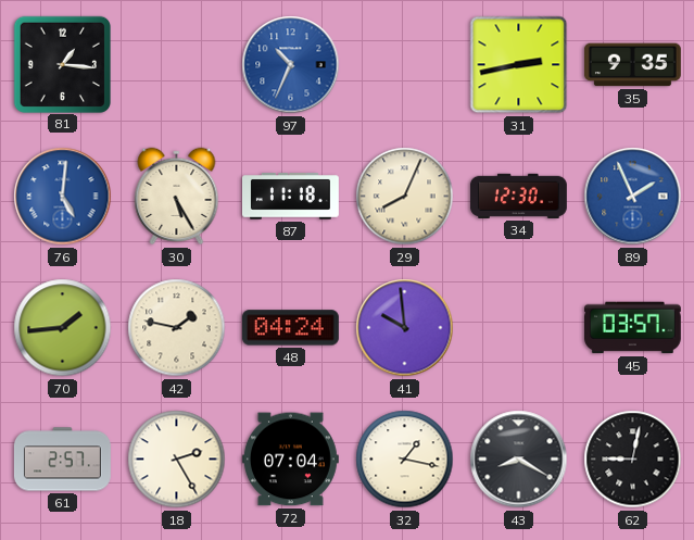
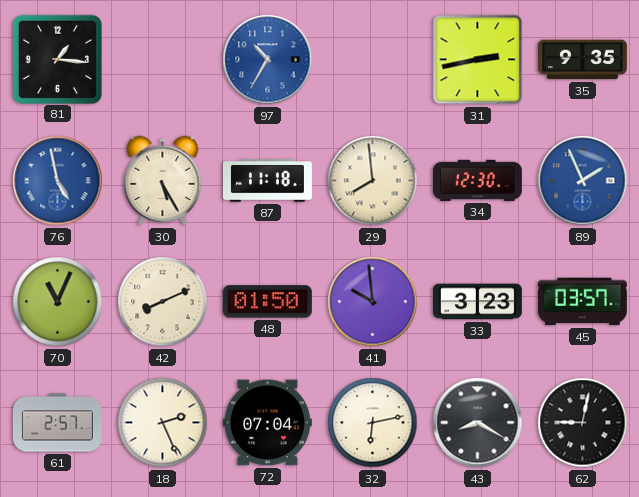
97: 10:34 -> 10:35
76: 5:01 -> 4:58
29: 8:04 -> 7:59
70: 1:44 -> 11:04
42: 1:47 -> 8:11
48: 04:24 -> 01:50
33: none -> 3:23
18: 2:25 -> 2:26
32: 1:17 -> 6:13
